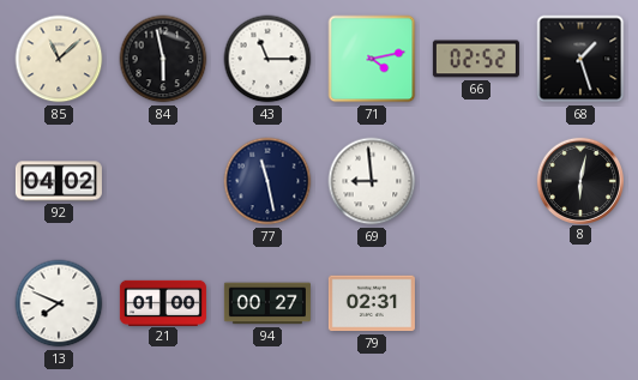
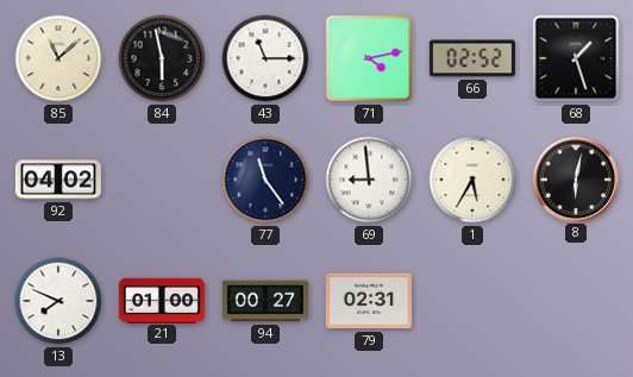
77: 11:28 -> 11:24
1: none -> 5:35
